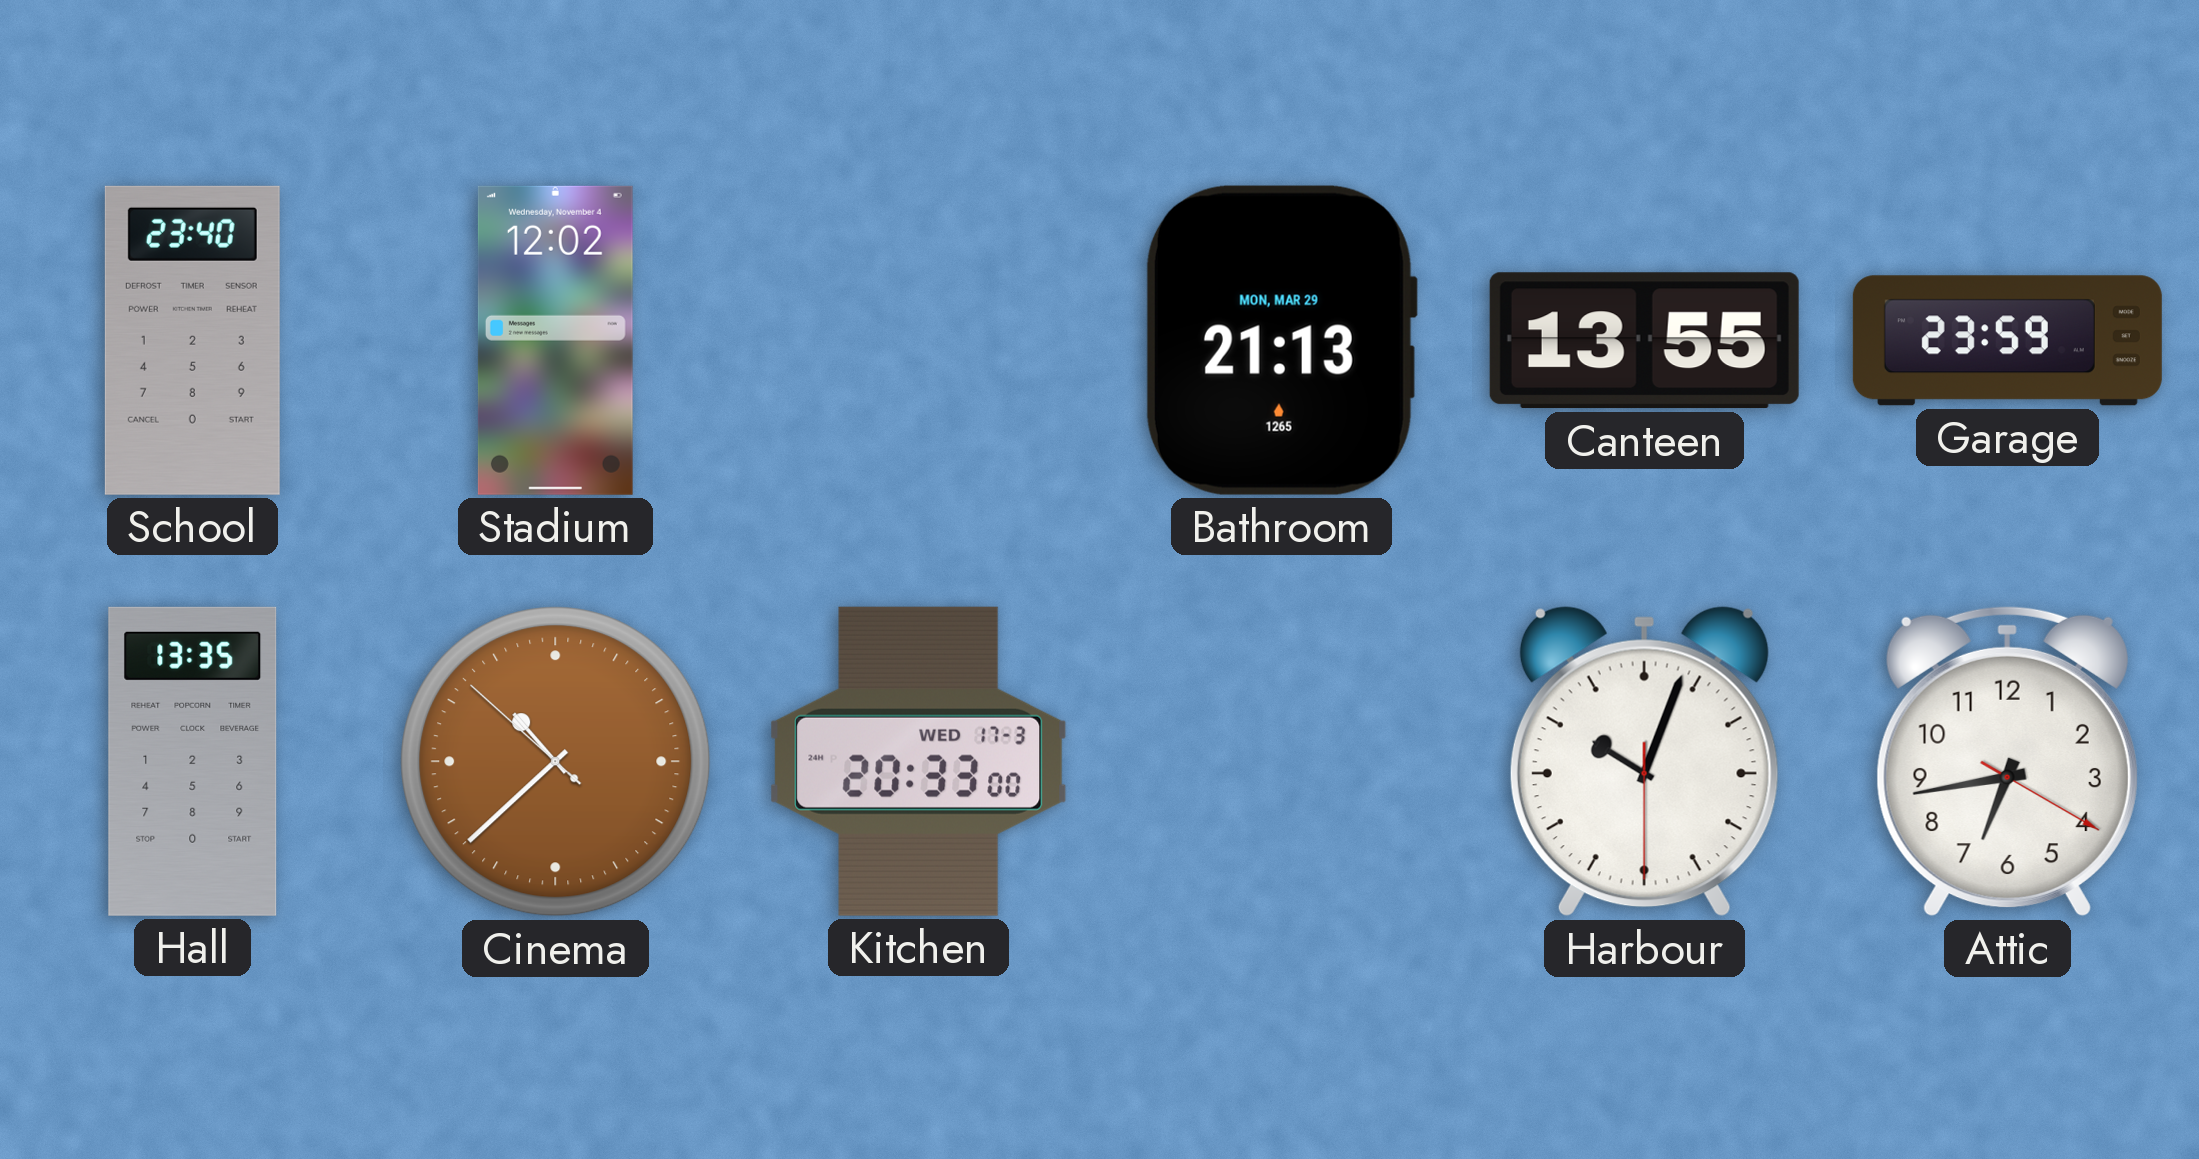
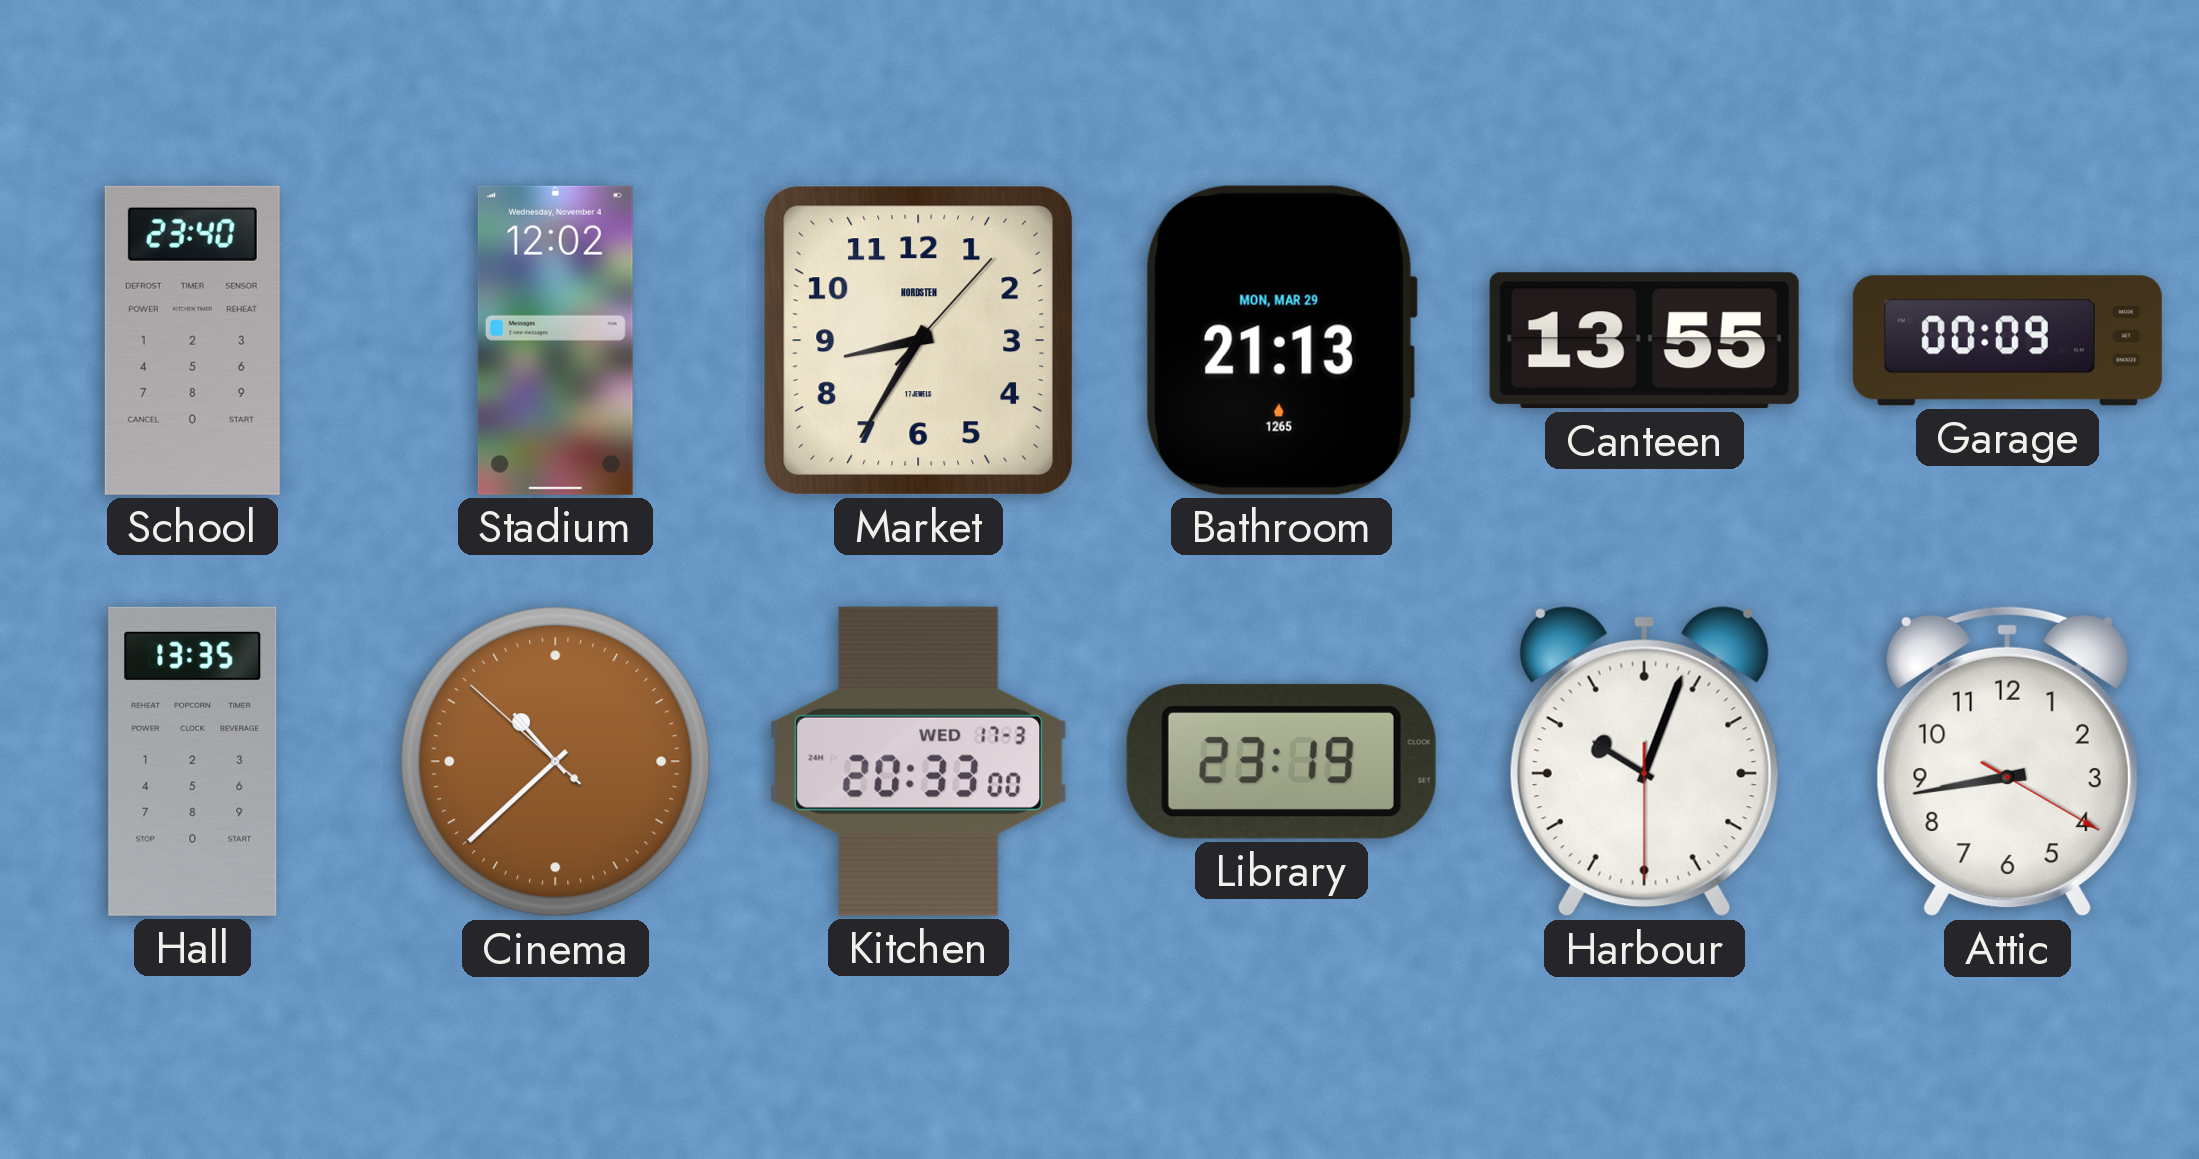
Market: none -> 8:35
Garage: 23:59 -> 00:09
Library: none -> 23:19
Attic: 6:43 -> 8:43
